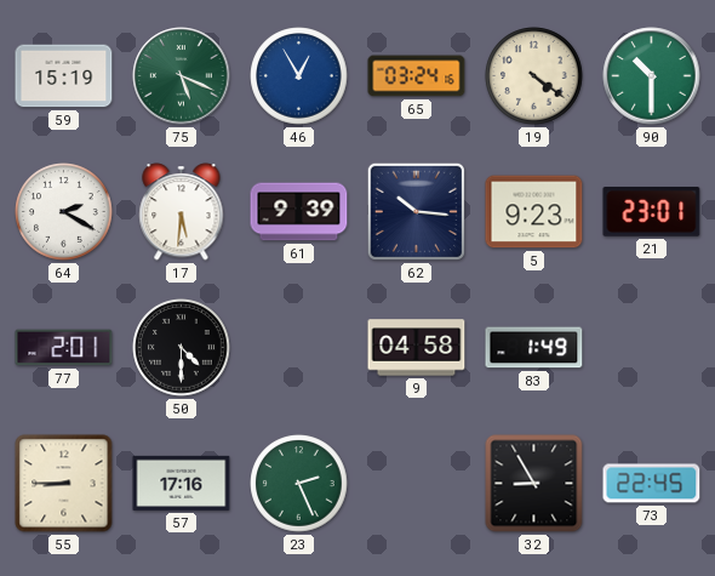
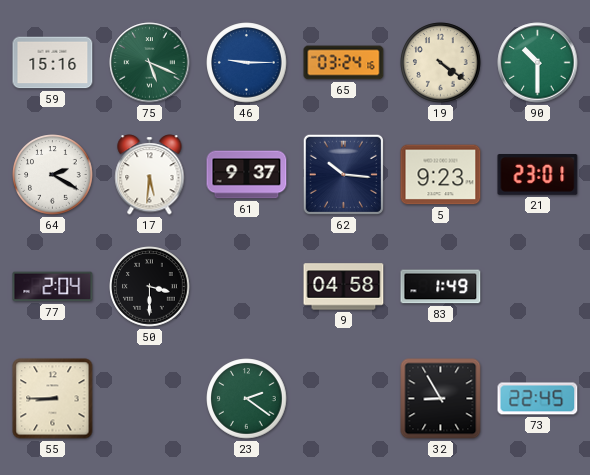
59: 15:19 -> 15:16
46: 12:55 -> 9:15
61: 9:39 -> 9:37
77: 2:01 -> 2:04
50: 4:30 -> 3:30
57: 17:16 -> none
23: 2:26 -> 2:21
